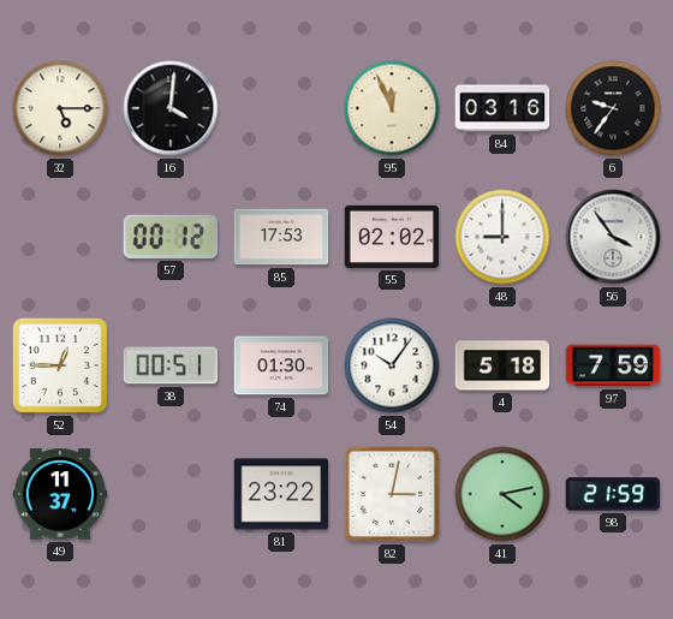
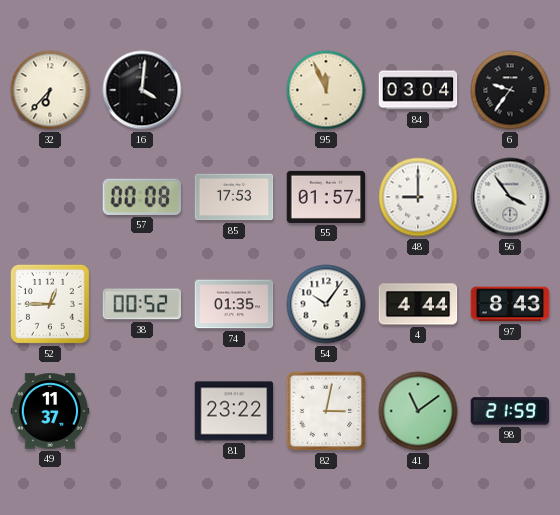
32: 5:15 -> 6:37
84: 03:16 -> 03:04
57: 00:12 -> 00:08
55: 02:02 -> 01:57
38: 00:51 -> 00:52
74: 01:30 -> 01:35
4: 5:18 -> 4:44
97: 7:59 -> 8:43
41: 4:13 -> 11:09
